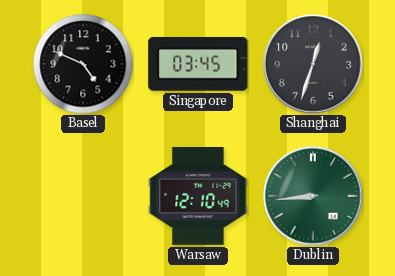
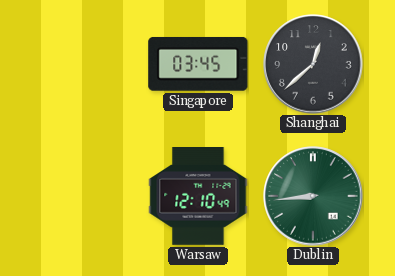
Basel: 4:49 -> none
Shanghai: 12:33 -> 12:38
